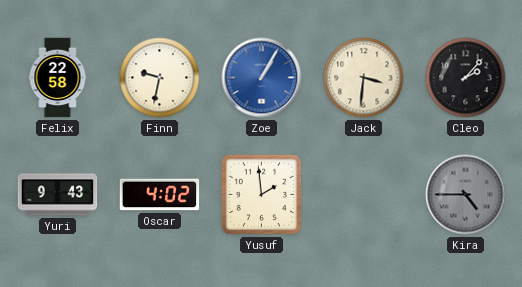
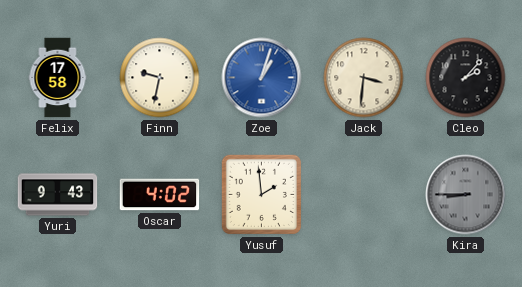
Felix: 22:58 -> 17:58
Zoe: 1:05 -> 1:03
Kira: 4:45 -> 8:45
